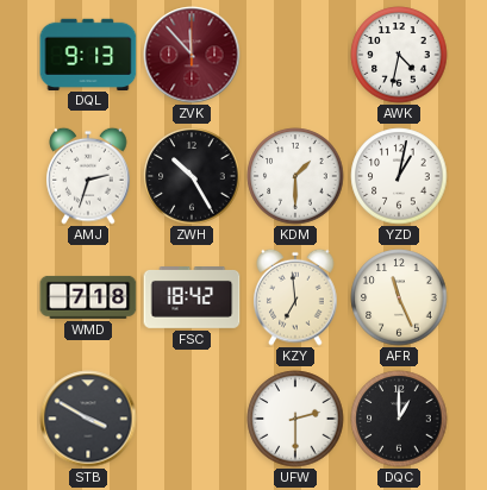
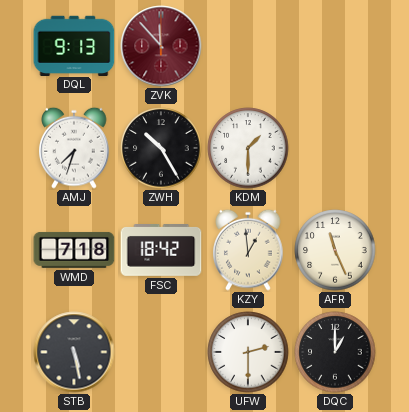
AWK: 4:32 -> none
AMJ: 2:33 -> 7:33
YZD: 1:02 -> none
KZY: 6:59 -> 12:59
STB: 3:50 -> 5:28
